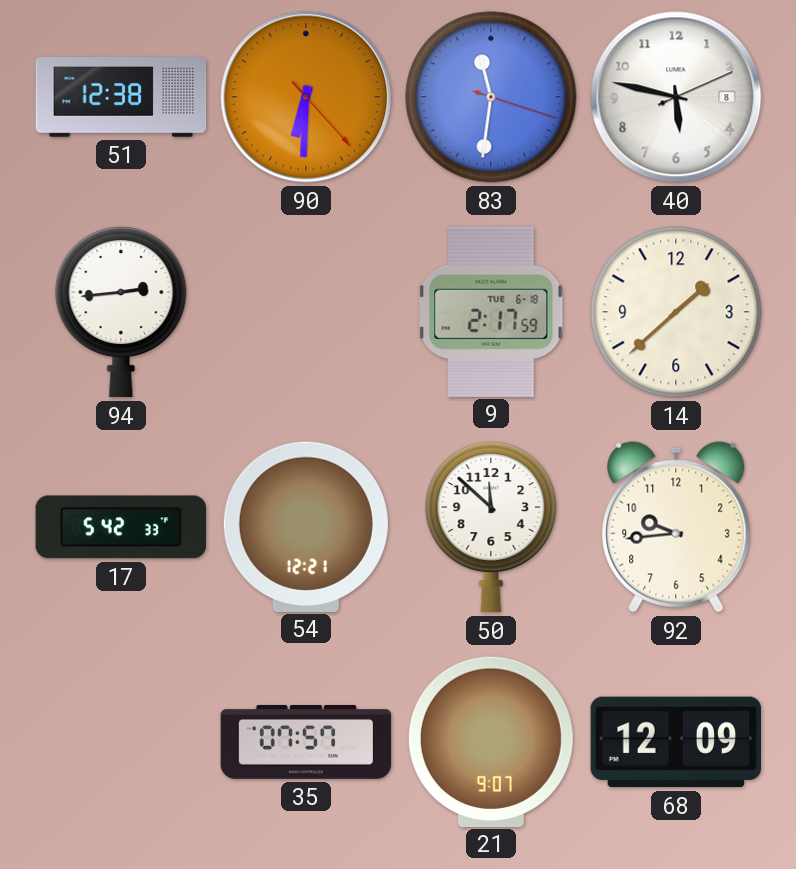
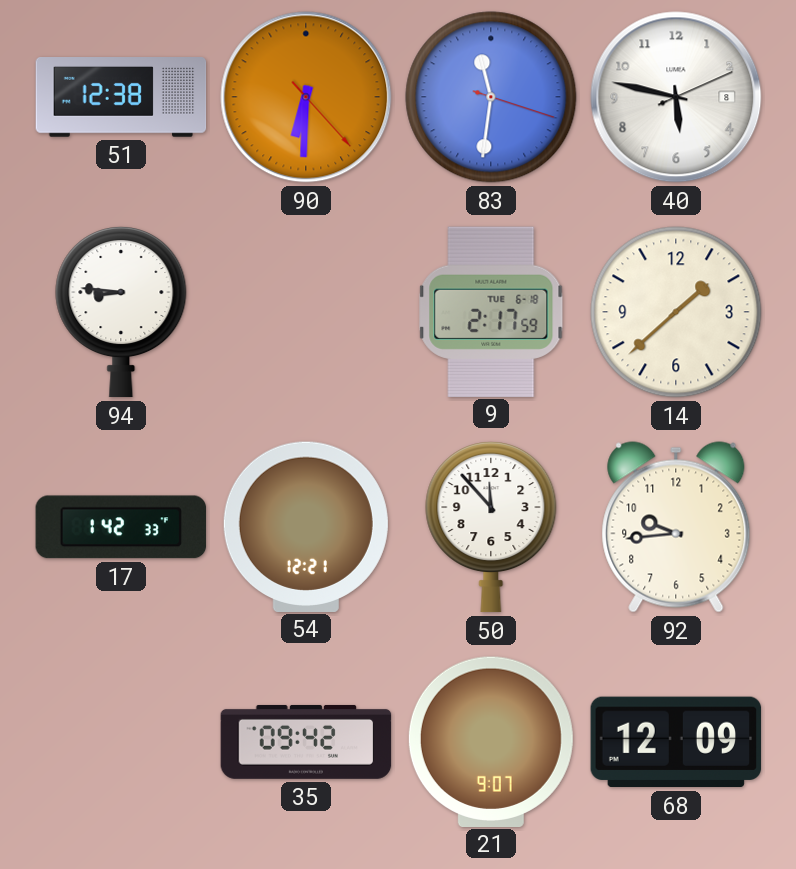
94: 2:44 -> 8:46
17: 5:42 -> 1:42
50: 11:52 -> 11:53
35: 07:57 -> 09:42
